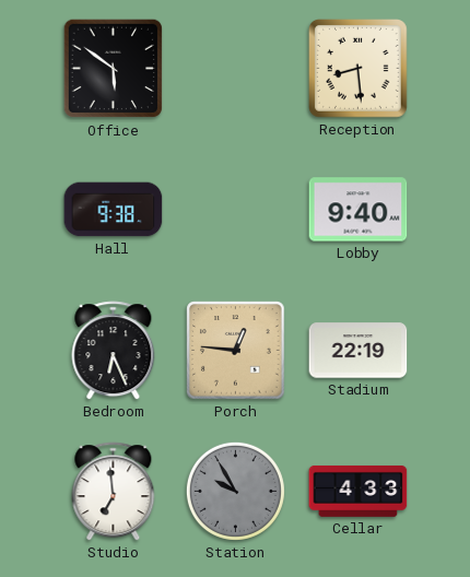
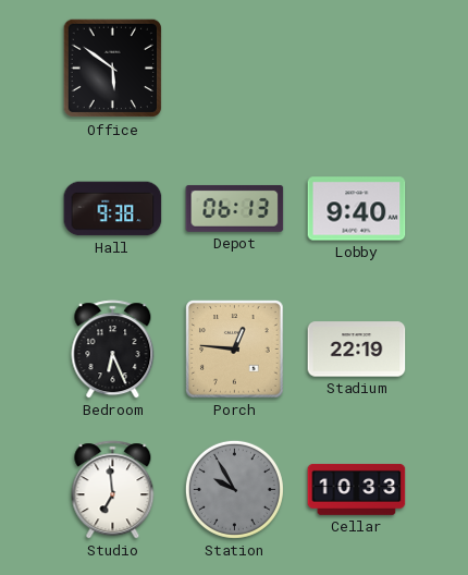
Reception: 8:29 -> none
Depot: none -> 06:13
Cellar: 4:33 -> 10:33
